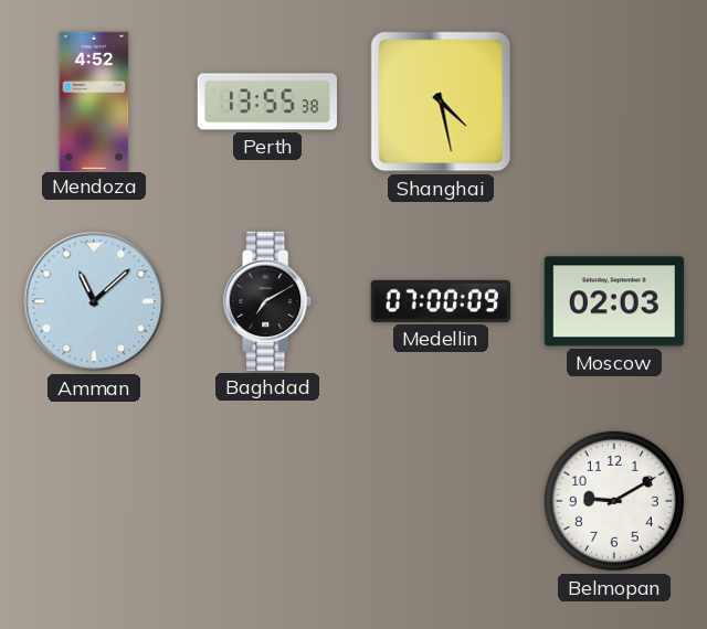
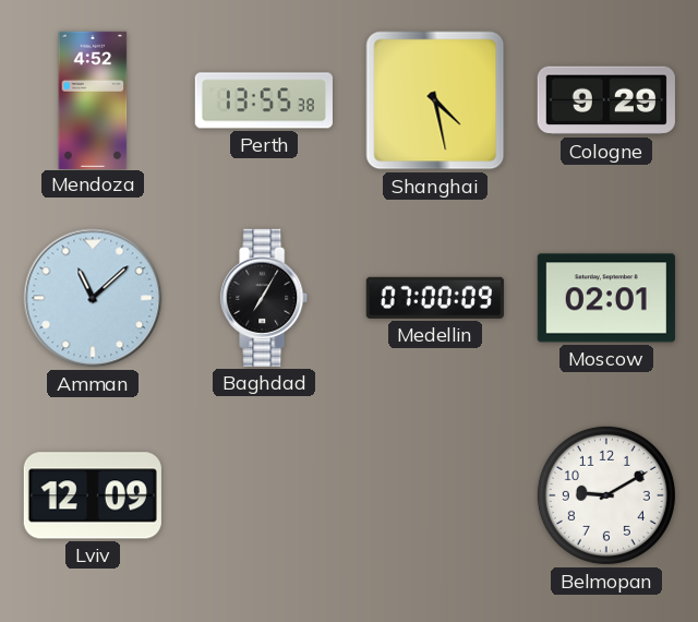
Cologne: none -> 9:29
Baghdad: 7:10 -> 7:05
Moscow: 02:03 -> 02:01
Lviv: none -> 12:09
